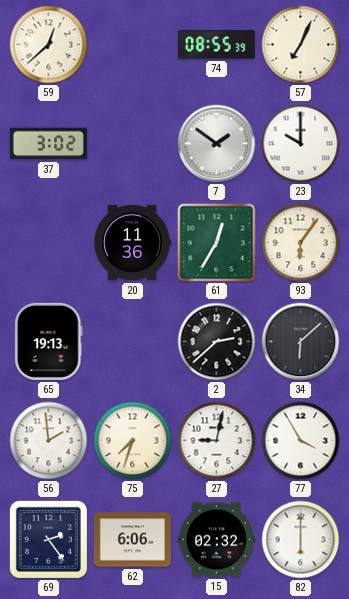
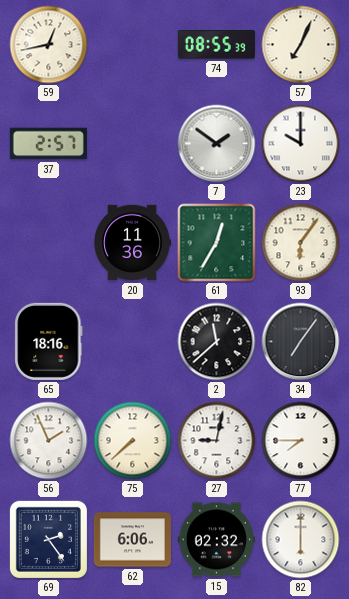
59: 12:38 -> 12:43
37: 3:02 -> 2:57
65: 19:13 -> 18:16
2: 2:38 -> 11:38
34: 6:08 -> 7:06
56: 1:59 -> 1:56
75: 7:33 -> 7:38
77: 3:55 -> 7:45
